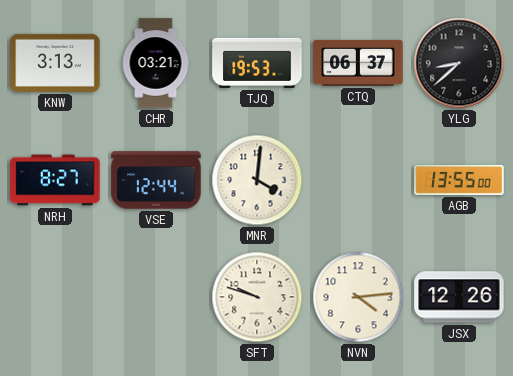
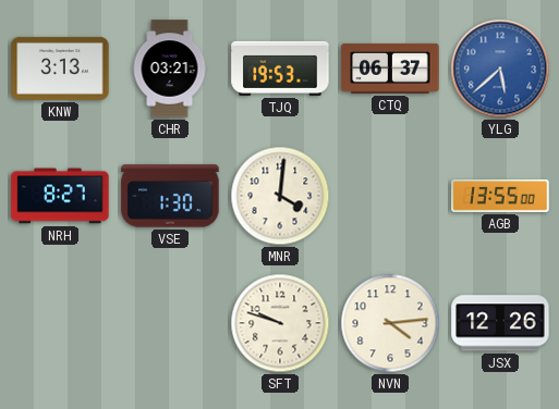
YLG: 8:38 -> 5:38
YLG dial: black -> blue
VSE: 12:44 -> 1:30
